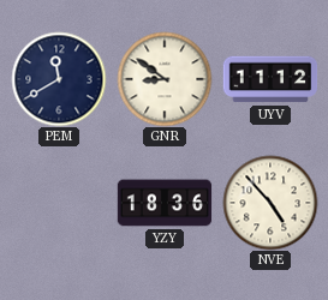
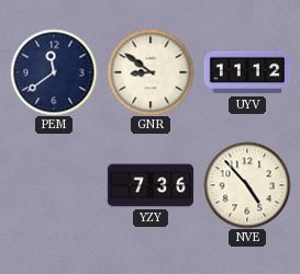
PEM: 11:40 -> 11:39
YZY: 18:36 -> 7:36
